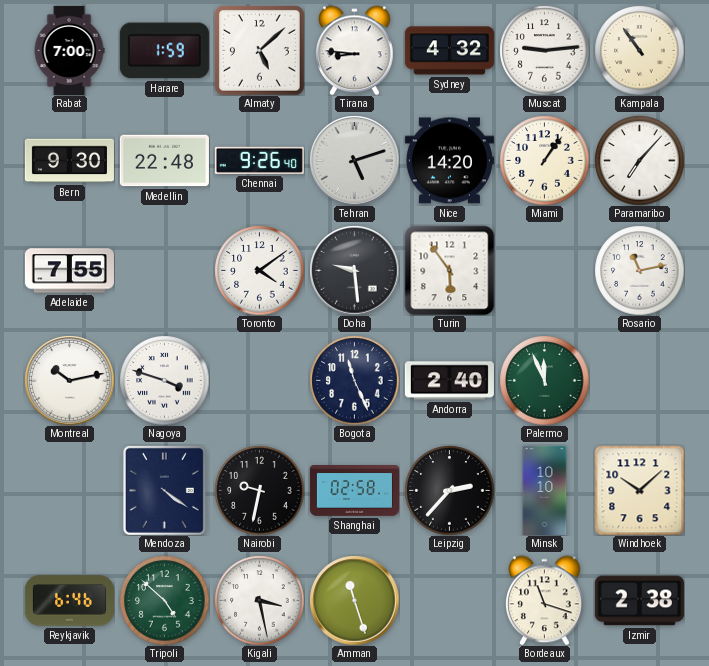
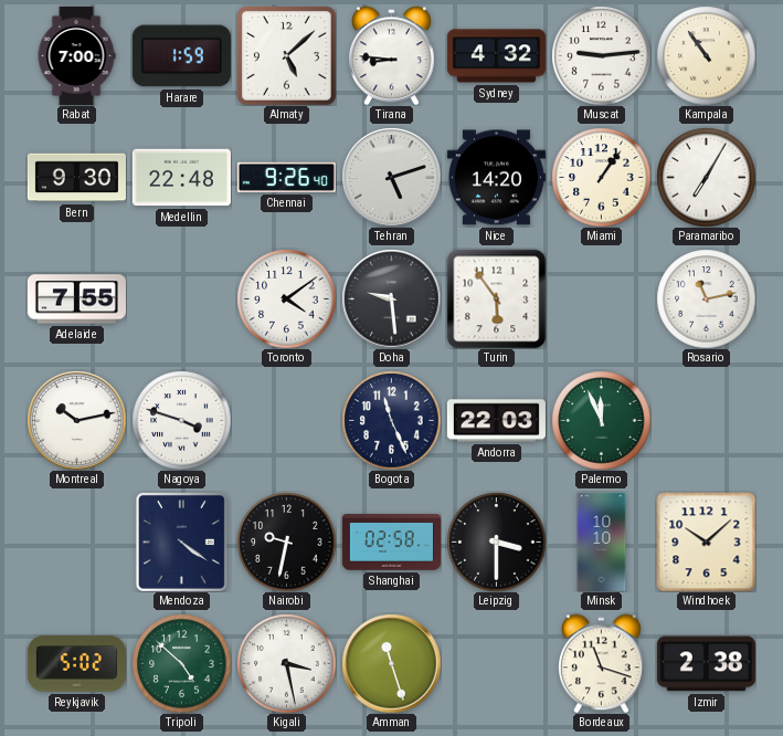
Paramaribo: 7:07 -> 7:05
Andorra: 2:40 -> 22:03
Leipzig: 2:37 -> 3:30
Reykjavik: 6:46 -> 5:02
